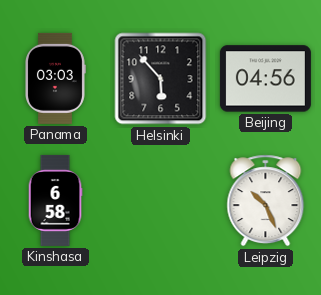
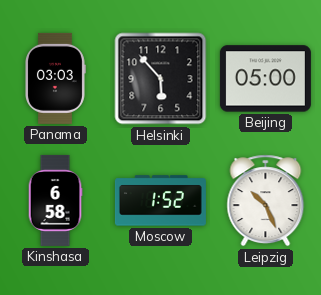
Beijing: 04:56 -> 05:00
Moscow: none -> 1:52
